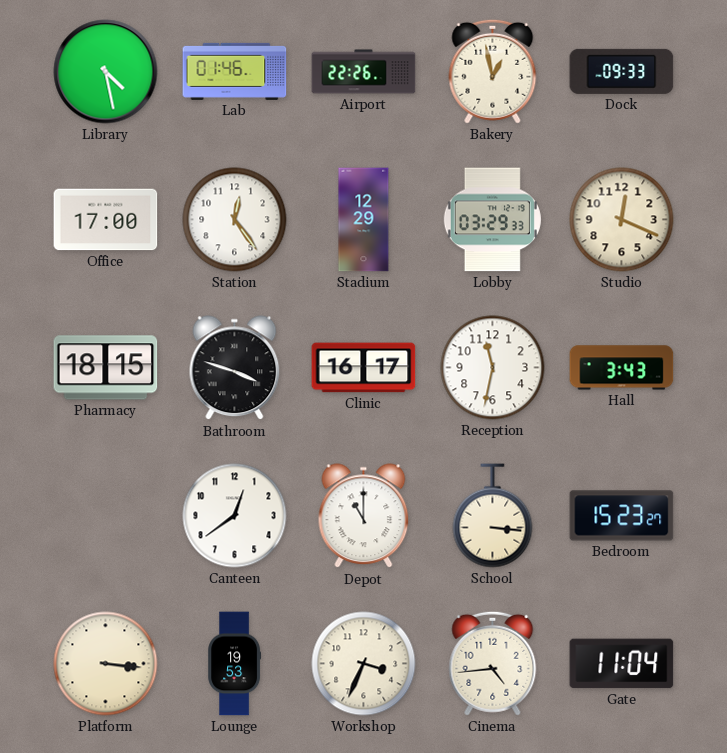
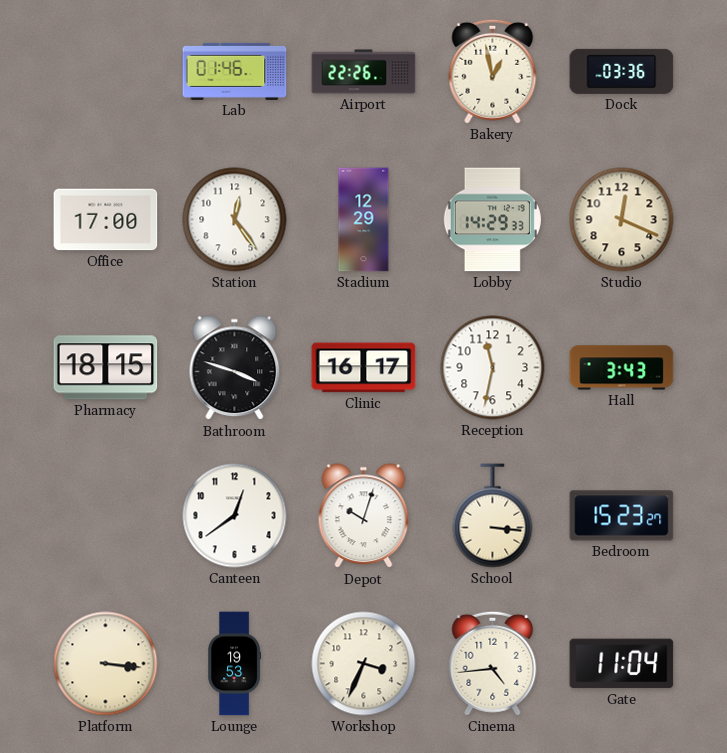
Library: 4:28 -> none
Dock: 09:33 -> 03:36
Lobby: 03:29 -> 14:29
Depot: 11:00 -> 10:03
